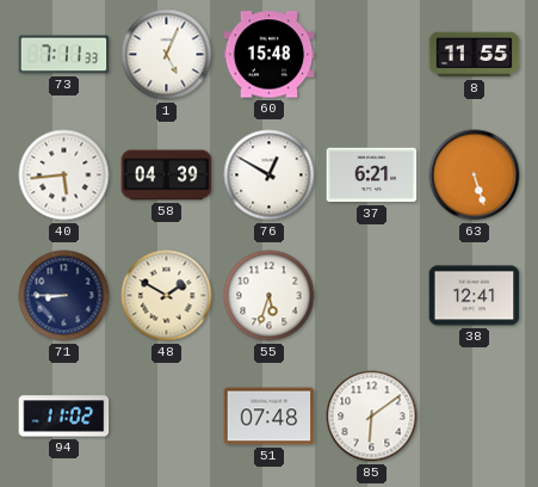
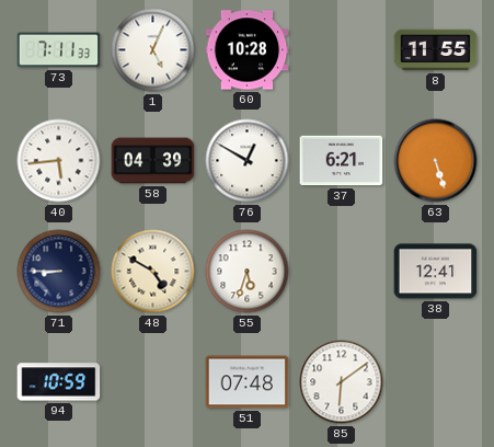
60: 15:48 -> 10:28
48: 1:50 -> 4:50
94: 11:02 -> 10:59
